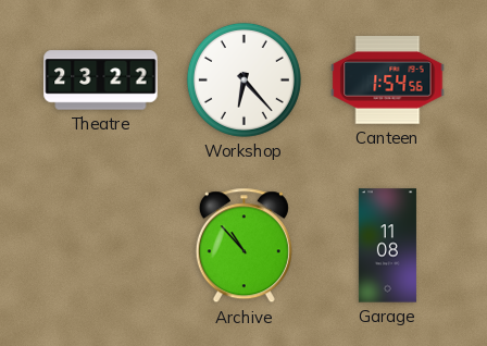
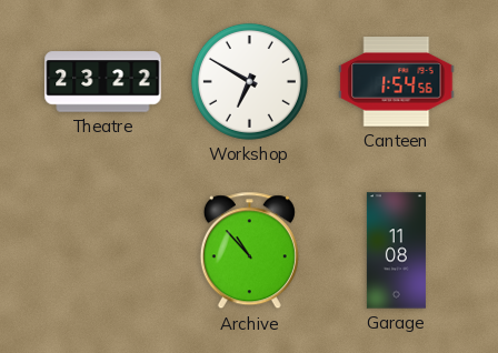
Workshop: 6:23 -> 6:50
